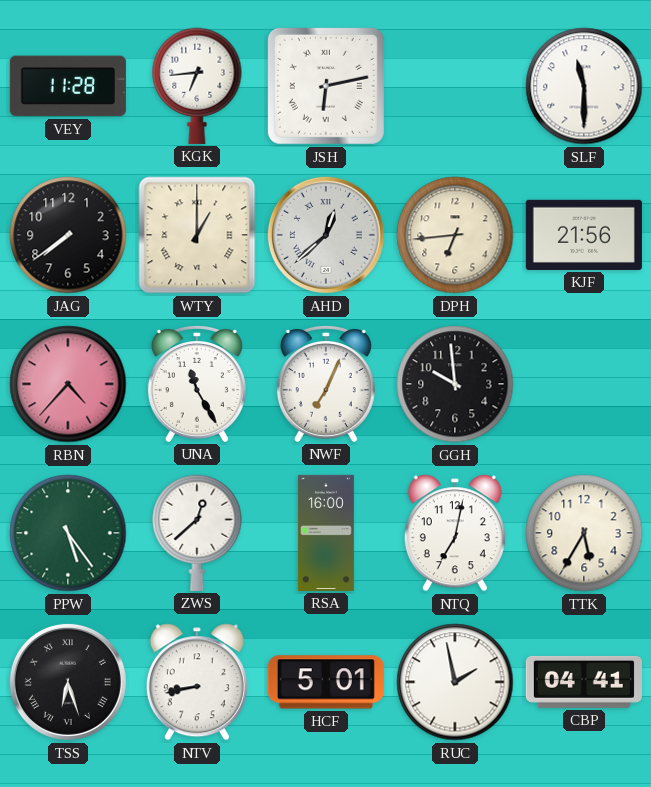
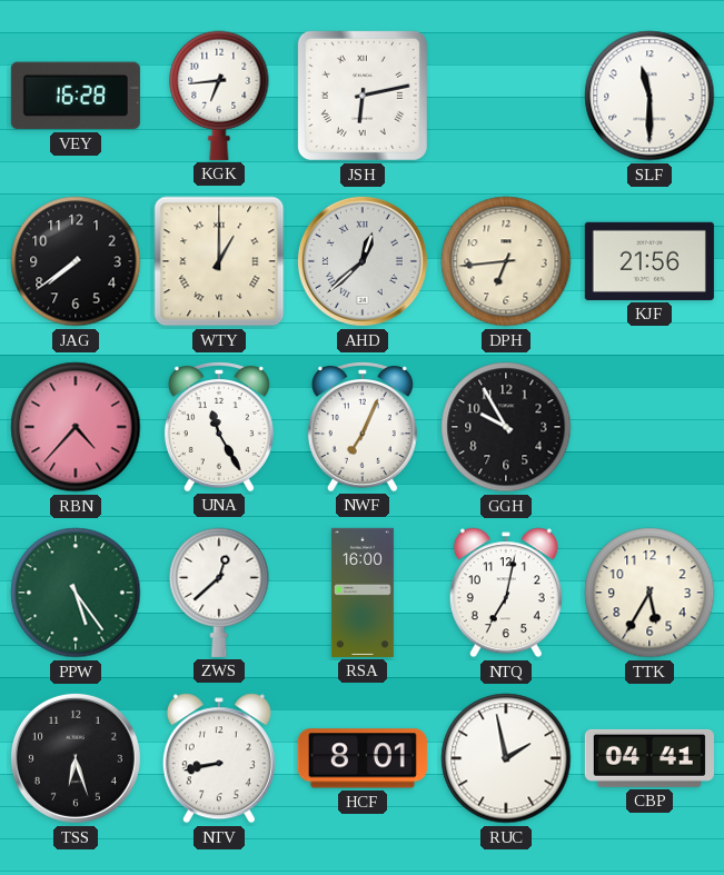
VEY: 11:28 -> 16:28
GGH: 9:59 -> 9:55
TSS numerals: Roman -> Arabic
HCF: 5:01 -> 8:01
